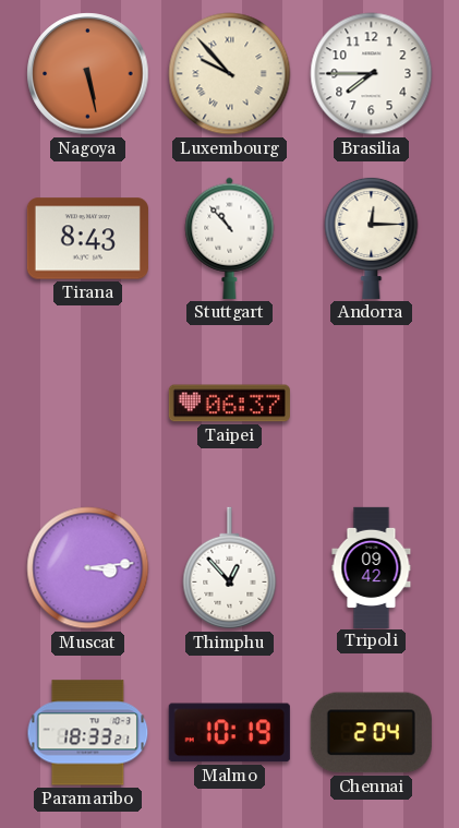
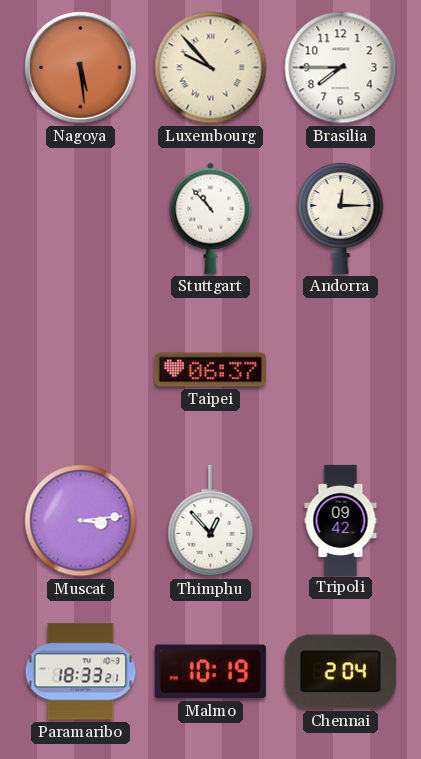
Nagoya: 5:28 -> 5:29
Tirana: 8:43 -> none
